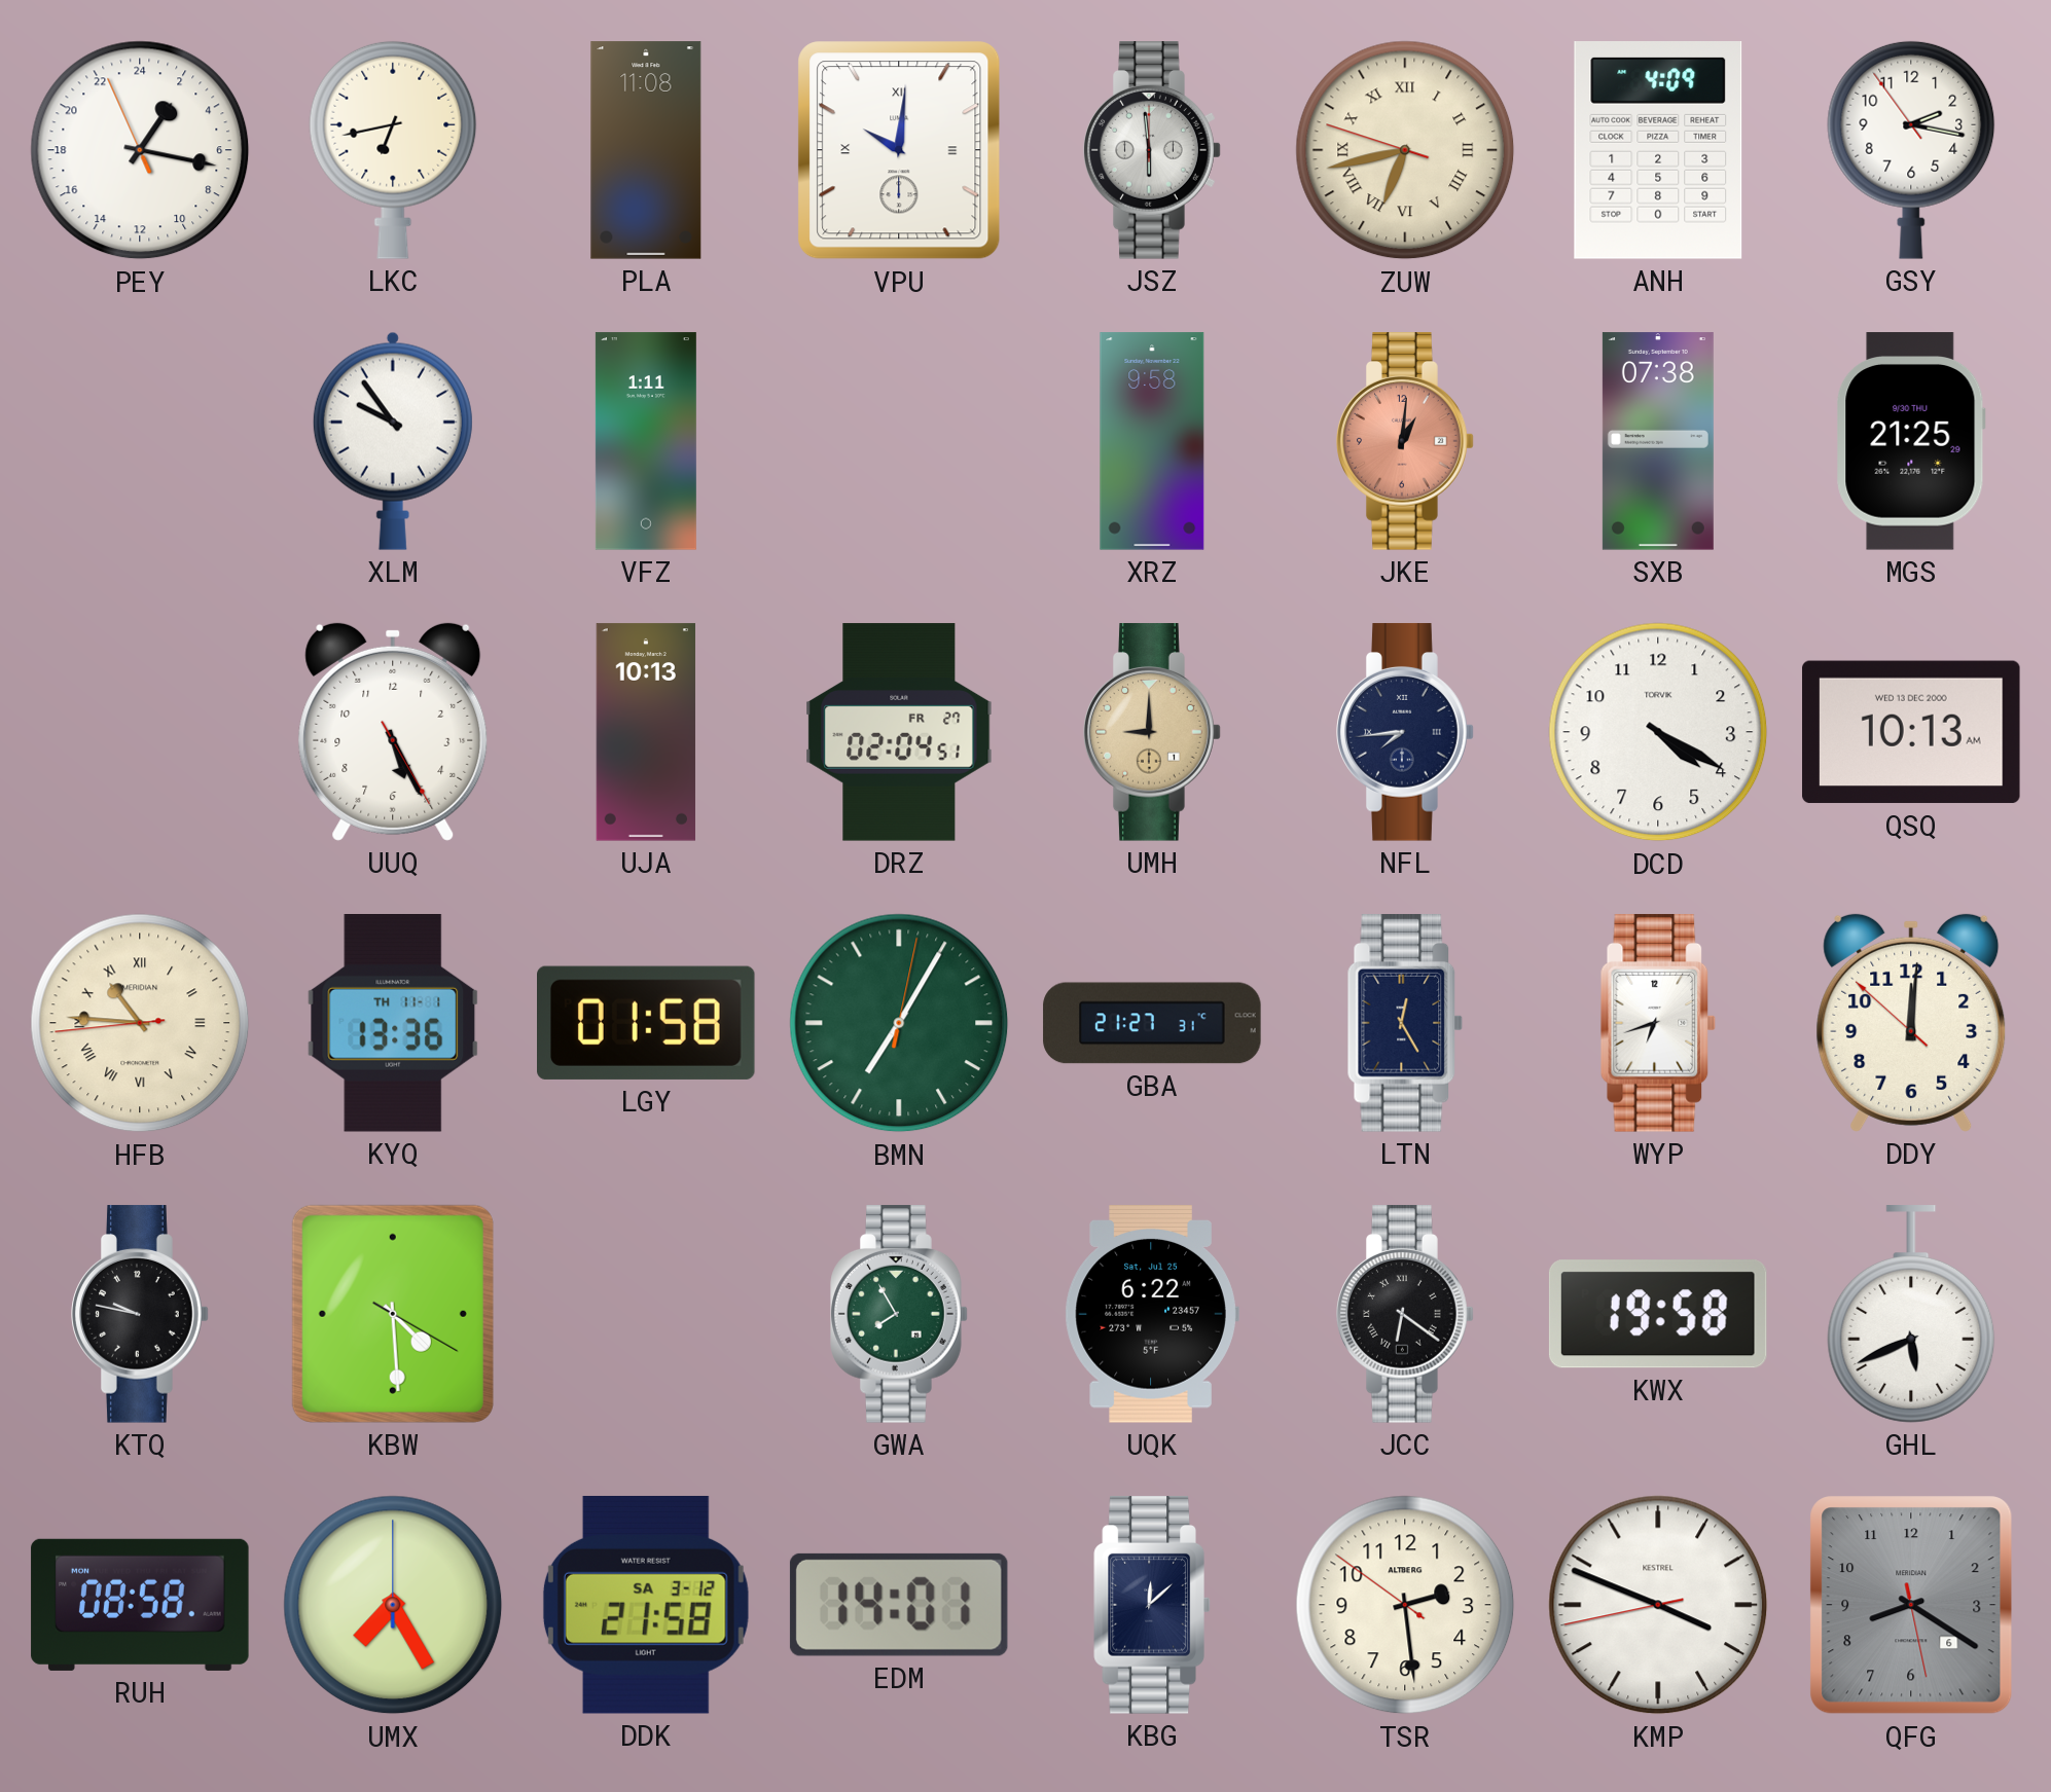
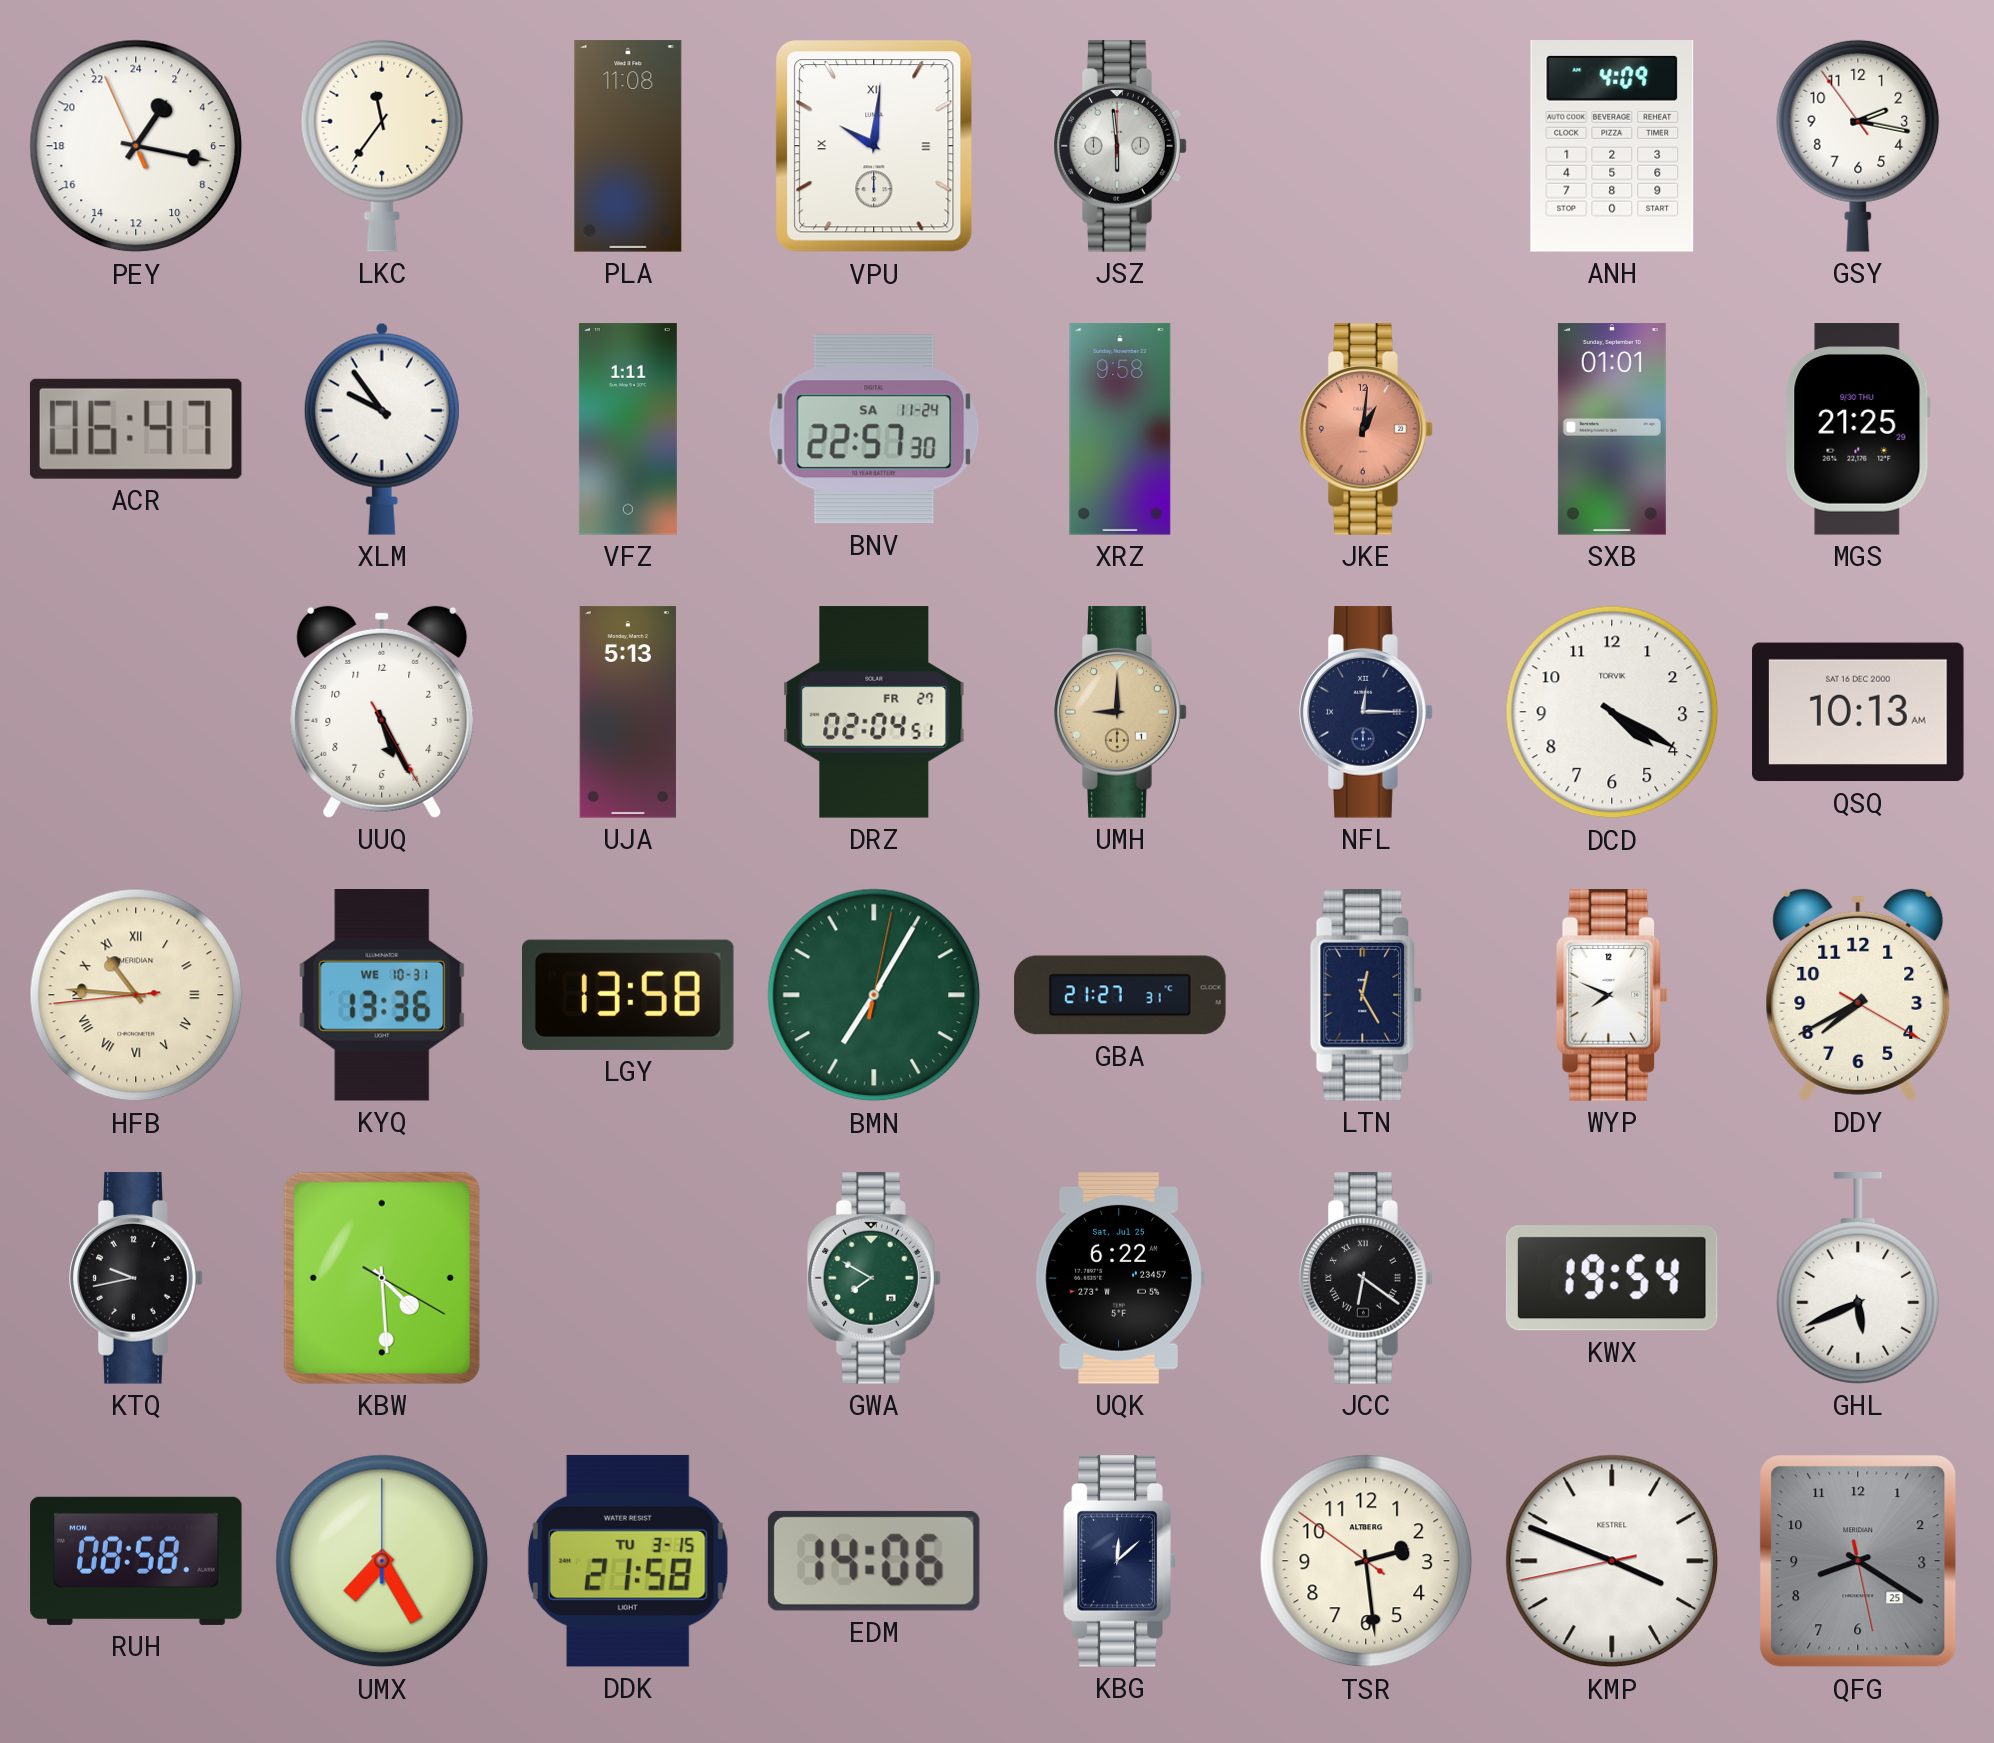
LKC: 6:43 -> 11:36
ZUW: 6:42 -> none
ACR: none -> 06:47
BNV: none -> 22:57
SXB: 07:38 -> 01:01
UJA: 10:13 -> 5:13
NFL: 7:44 -> 12:15
QSQ date: WED 13 DEC 2000 -> SAT 16 DEC 2000
KYQ date: TH 11-1 -> WE 10-31
LGY: 01:58 -> 13:58
WYP: 6:42 -> 7:49
DDY: 12:00 -> 7:40
KTQ: 9:47 -> 9:43
GWA: 7:55 -> 7:50
KWX: 19:58 -> 19:54
DDK date: SA 3-12 -> TU 3-15
EDM: 14:01 -> 14:06
QFG date: 6 -> 25
